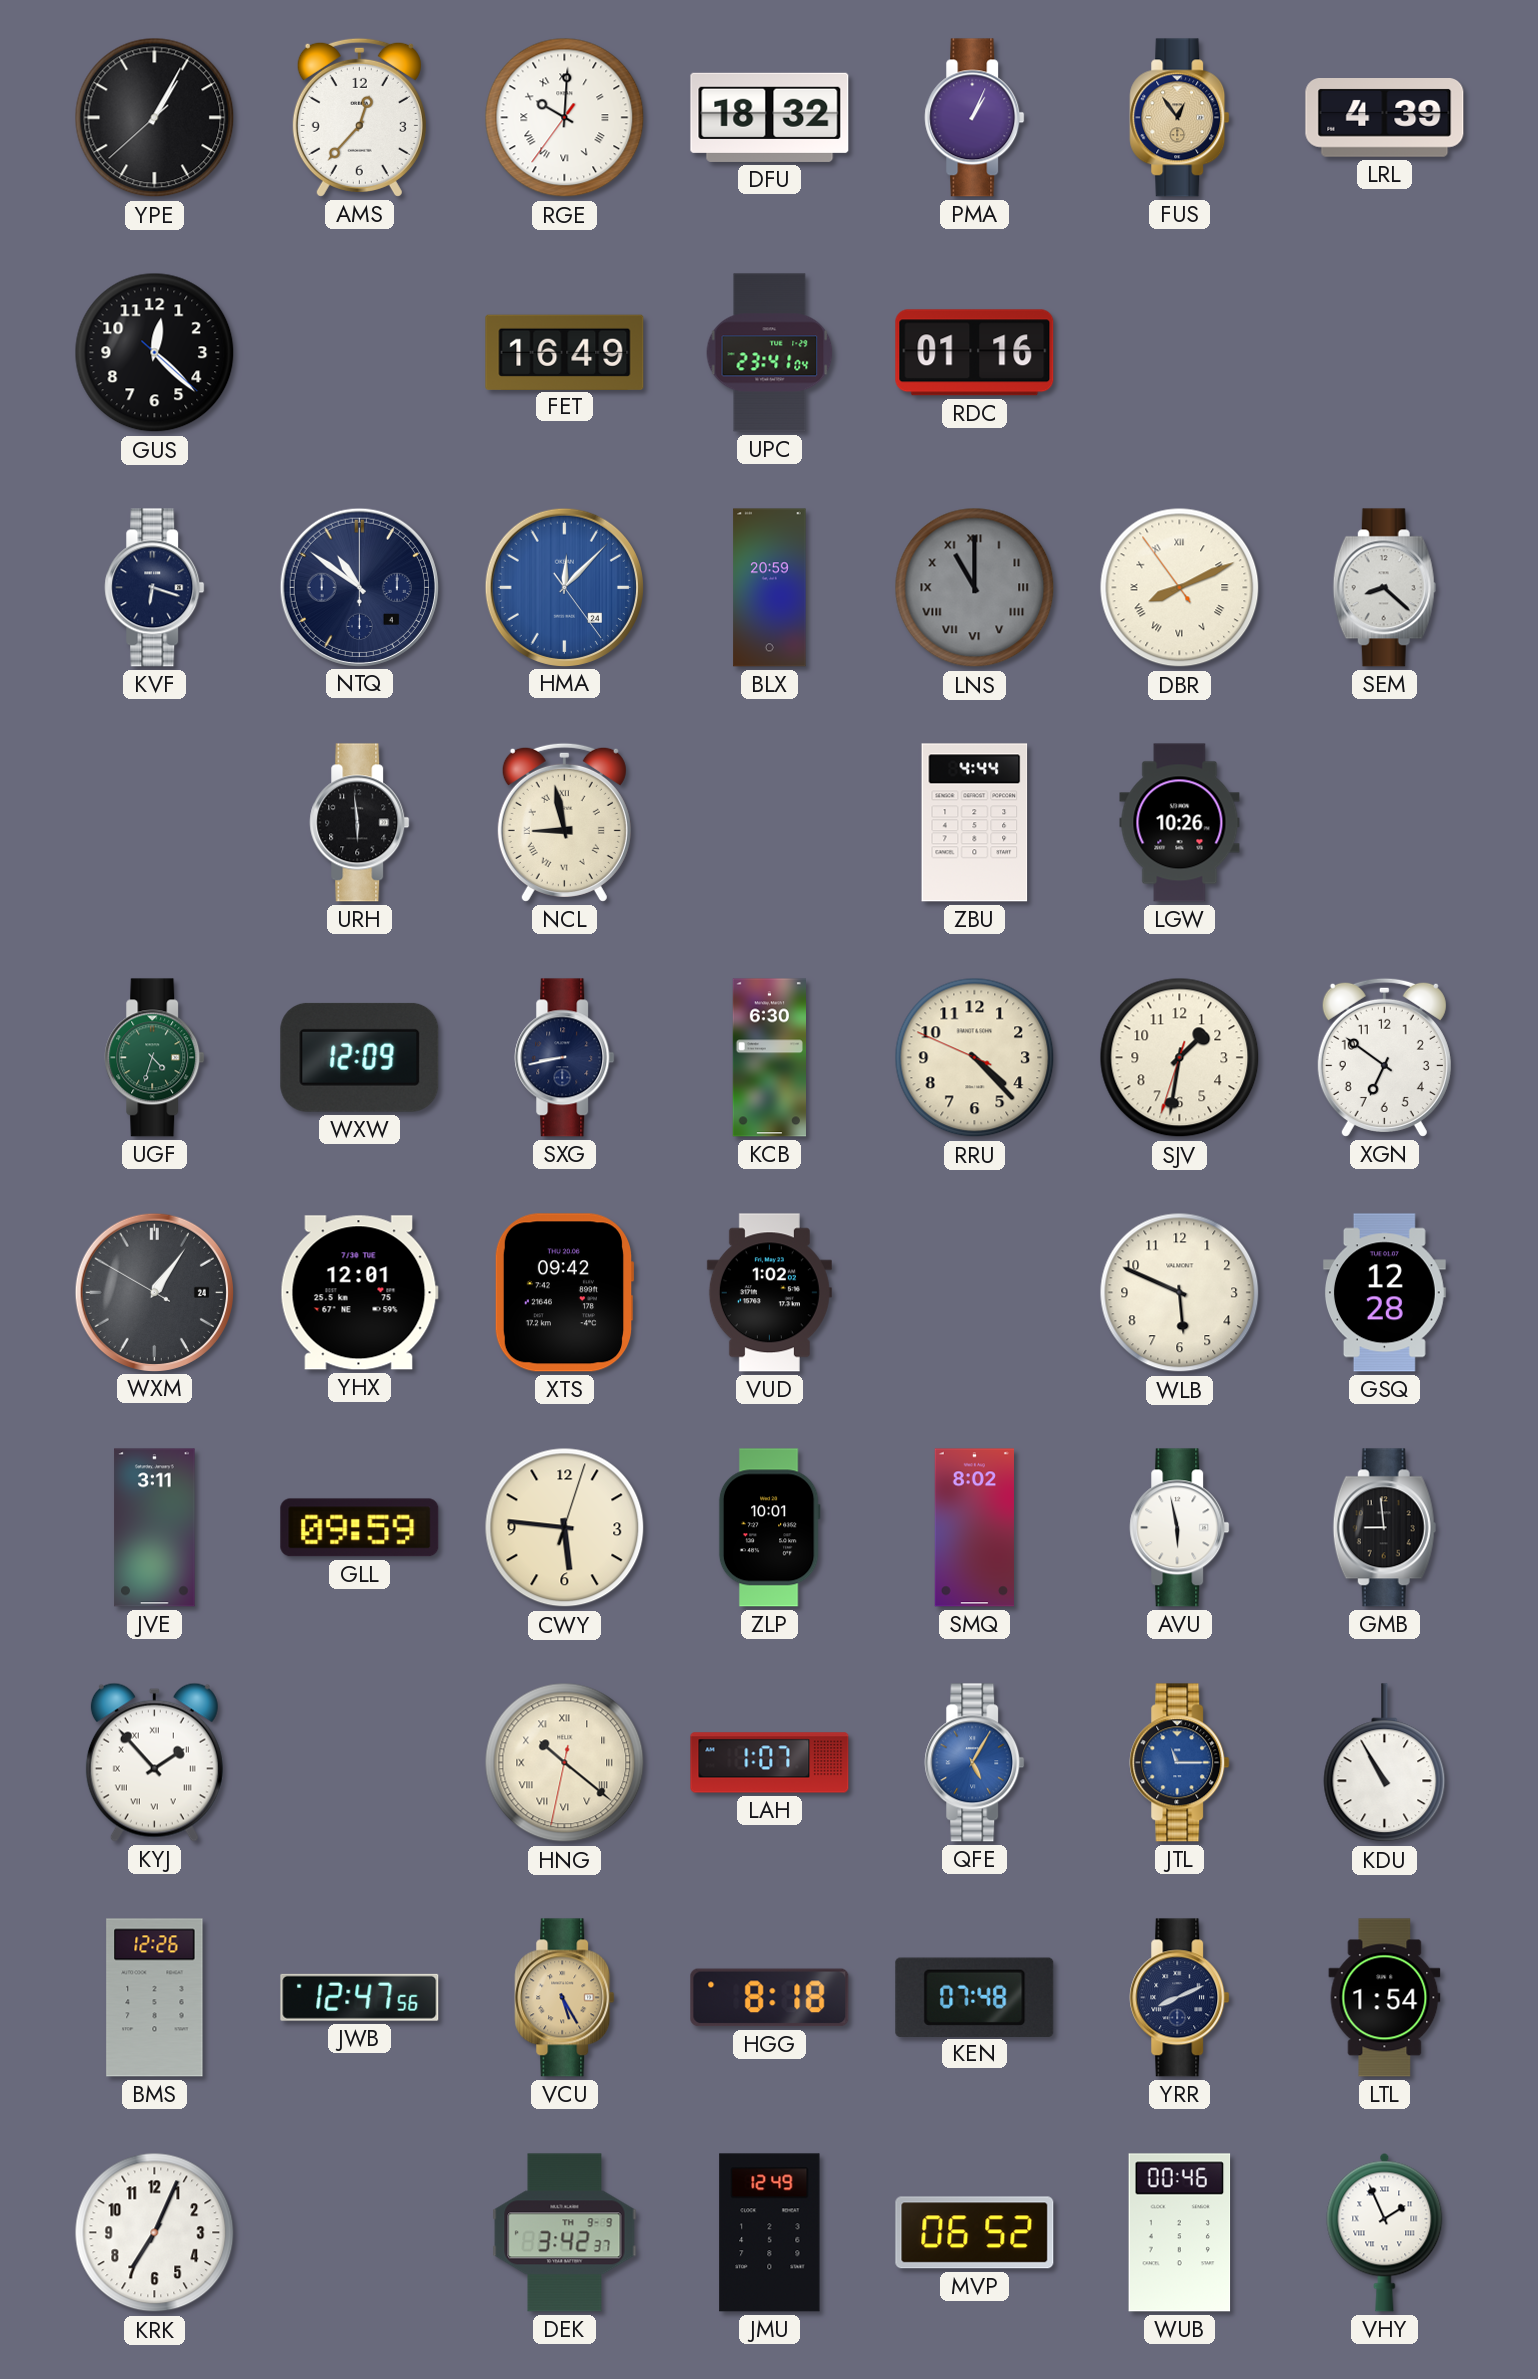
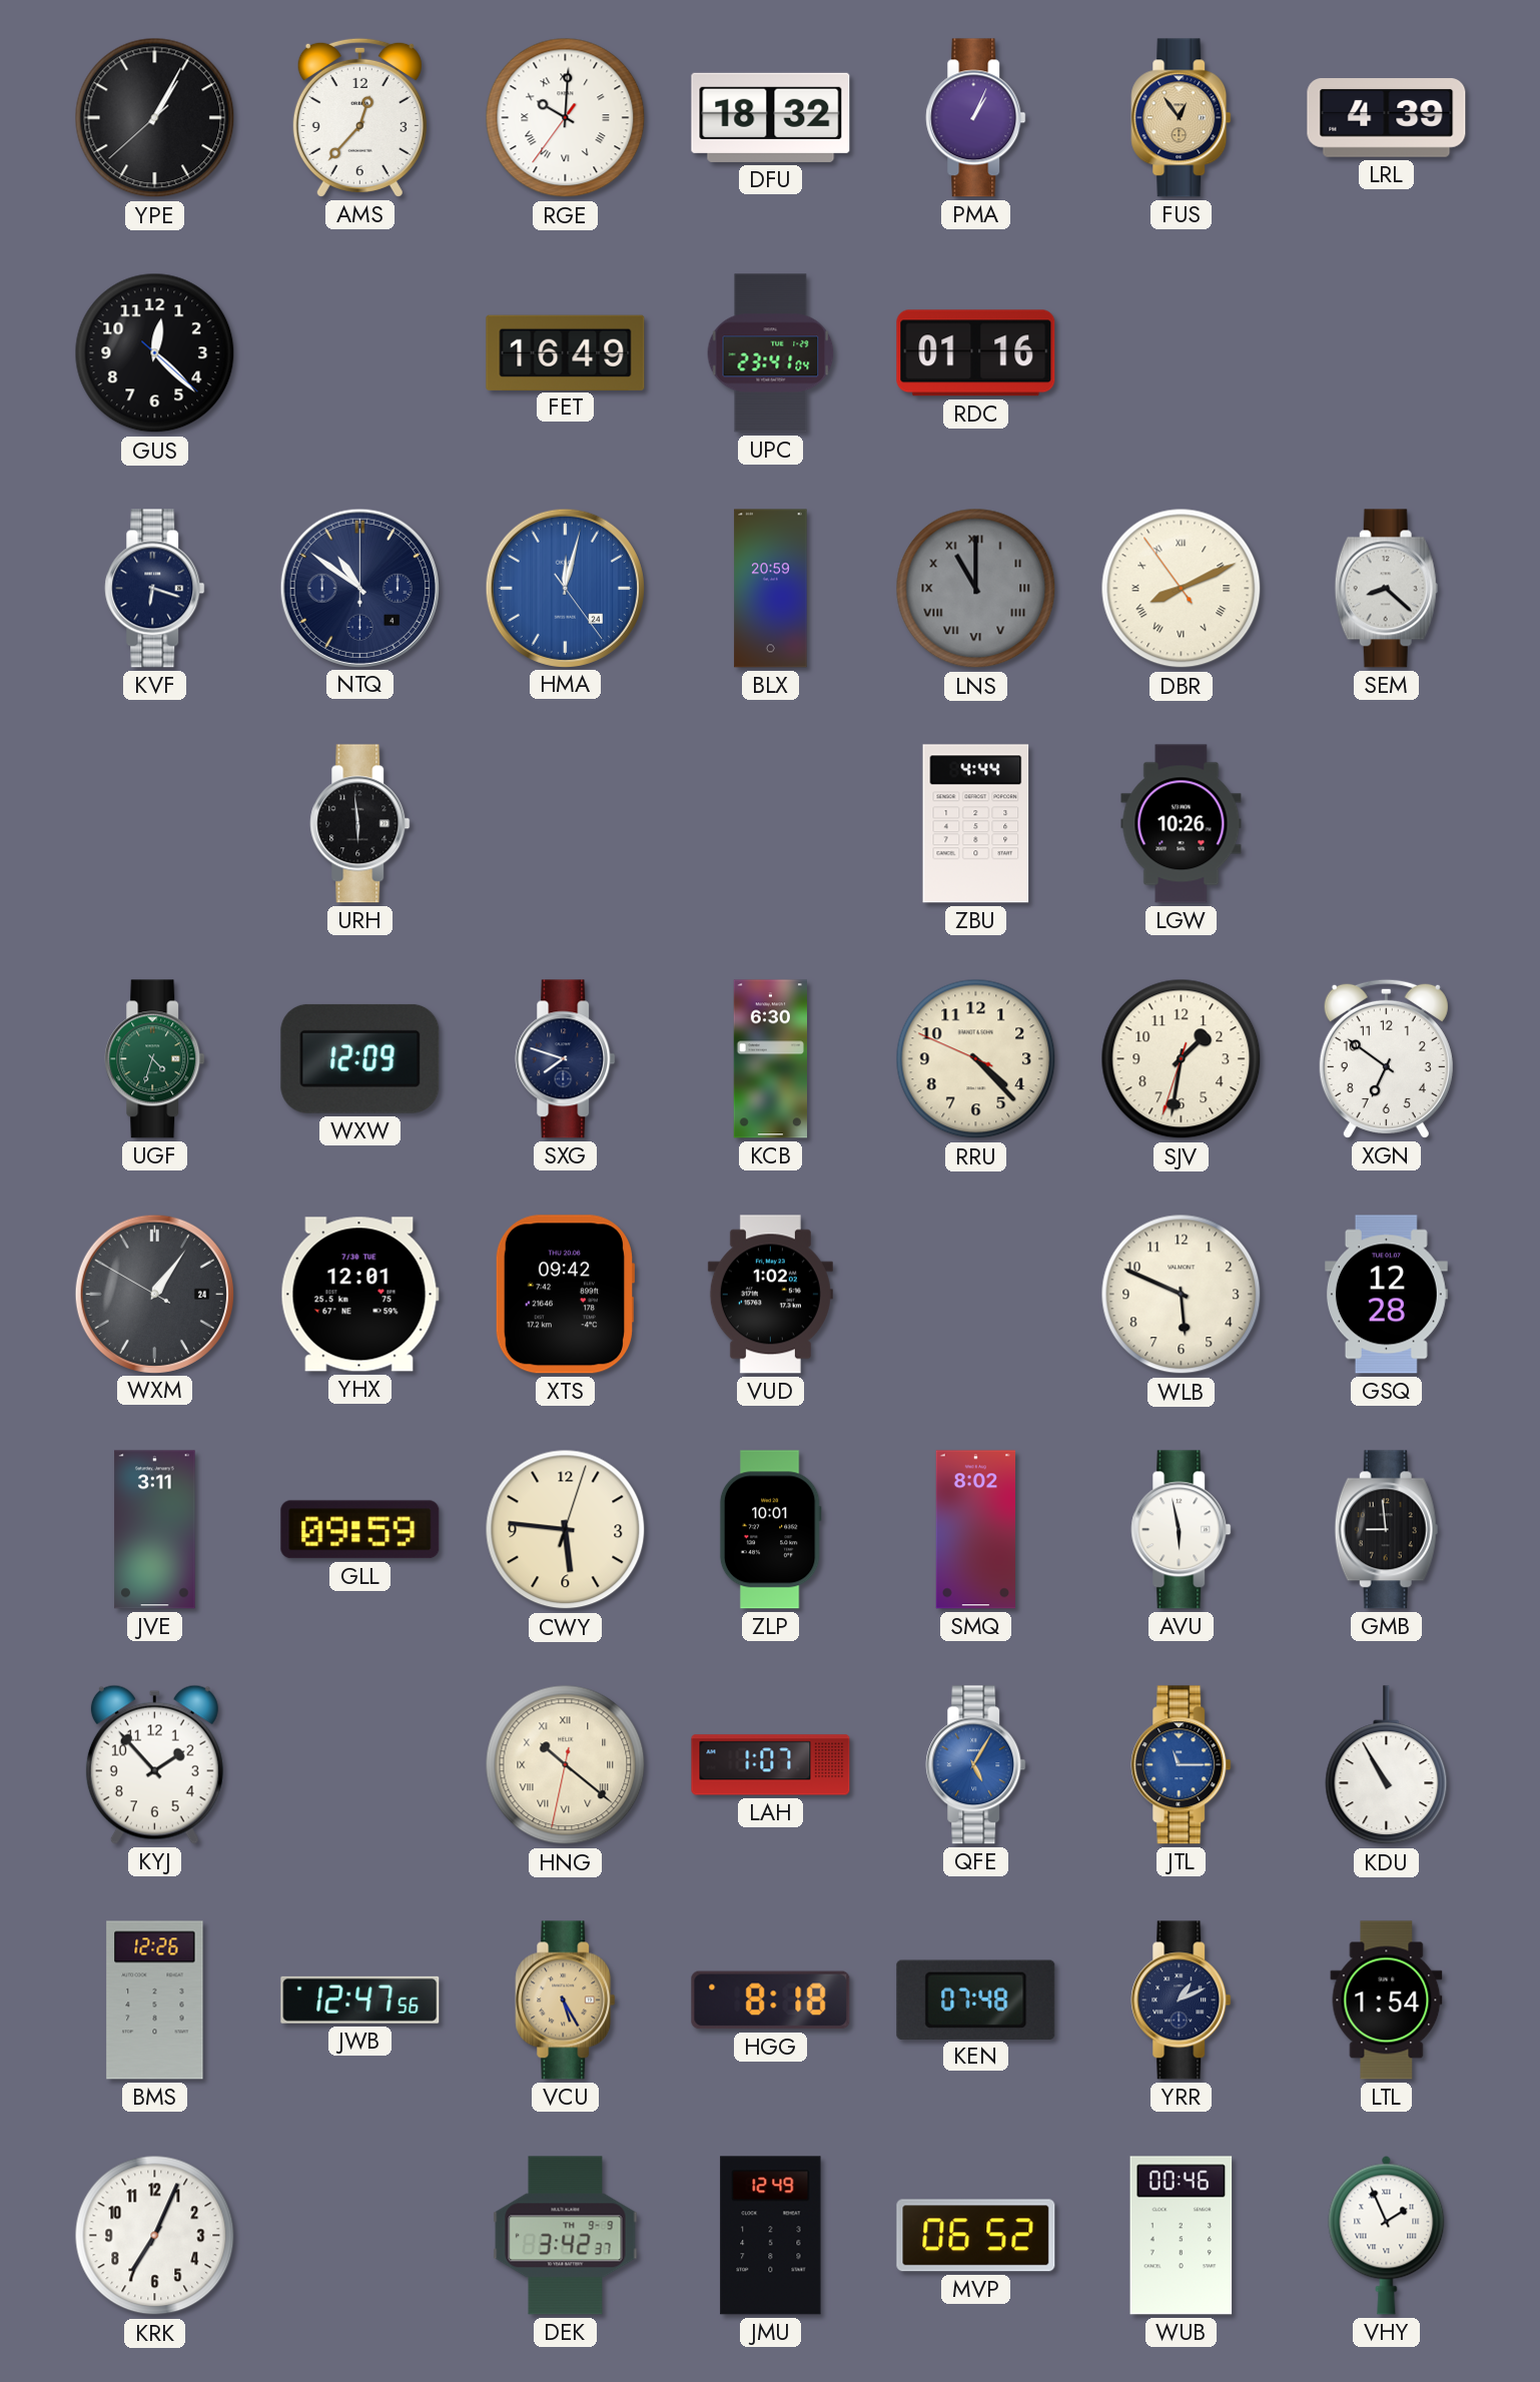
HMA: 12:07 -> 12:02
NCL: 8:58 -> none
SXG: 8:43 -> 7:48
KYJ numerals: Roman -> Arabic
YRR: 8:11 -> 1:11
